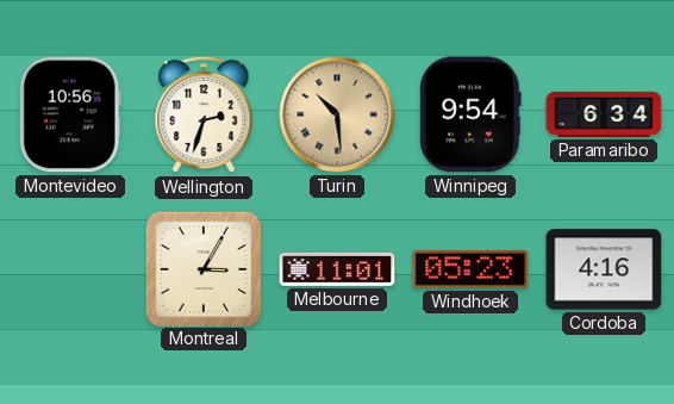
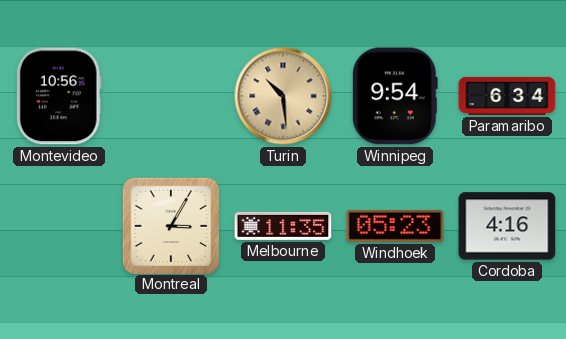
Wellington: 2:33 -> none
Melbourne: 11:01 -> 11:35
